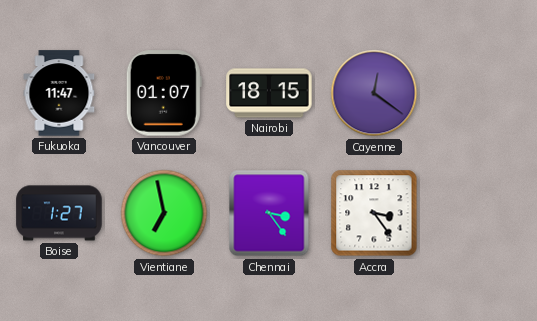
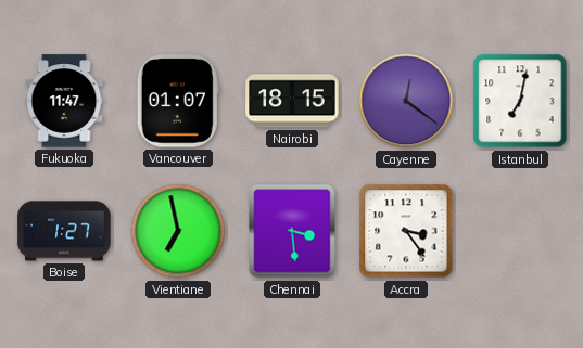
Istanbul: none -> 7:02
Chennai: 3:24 -> 3:29
